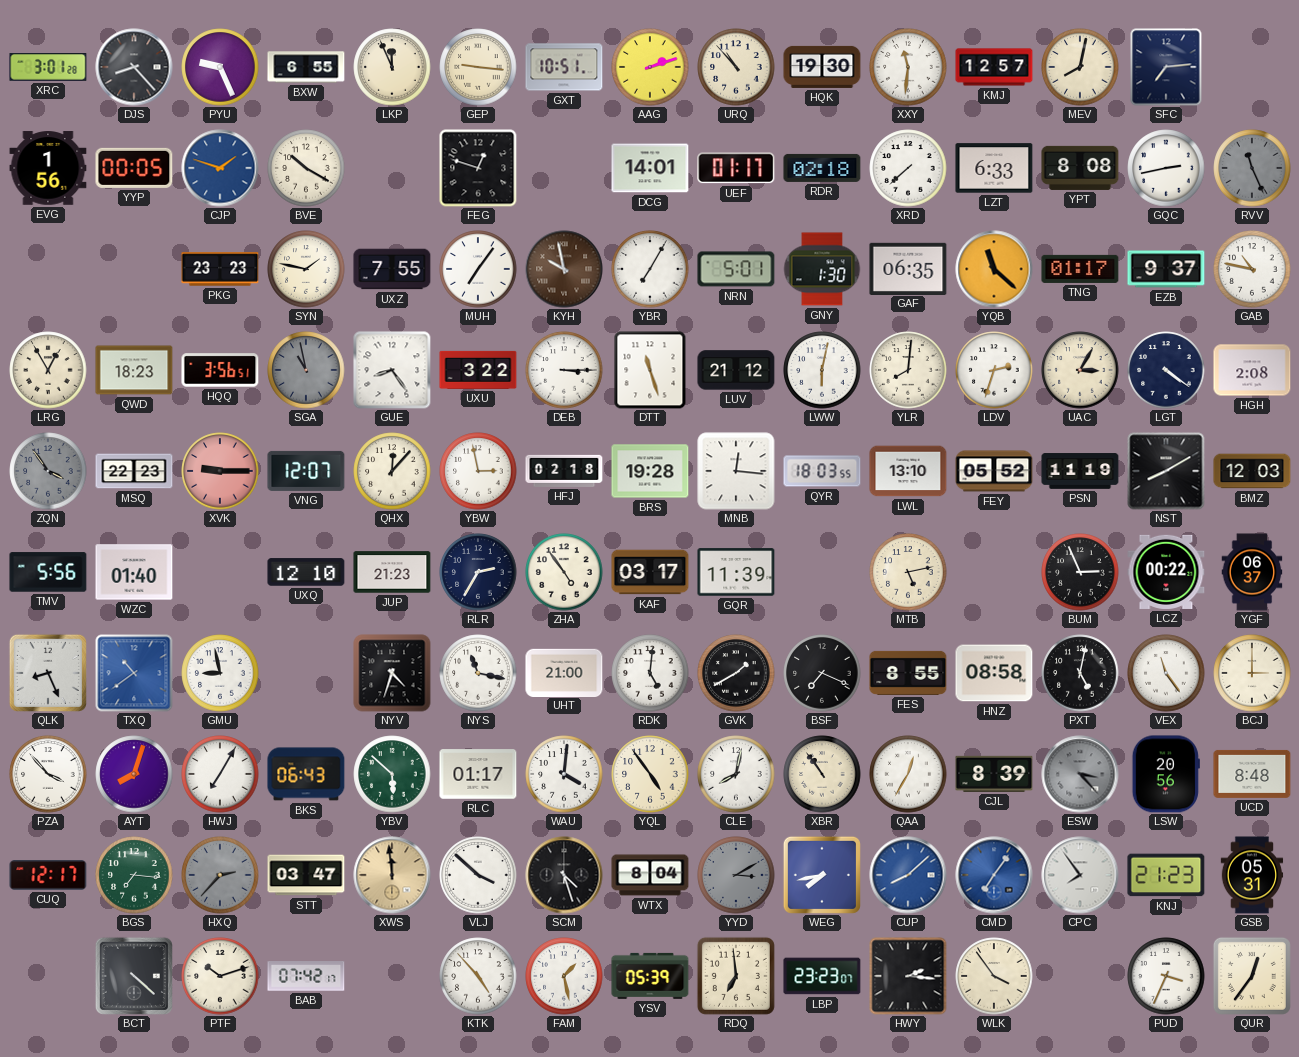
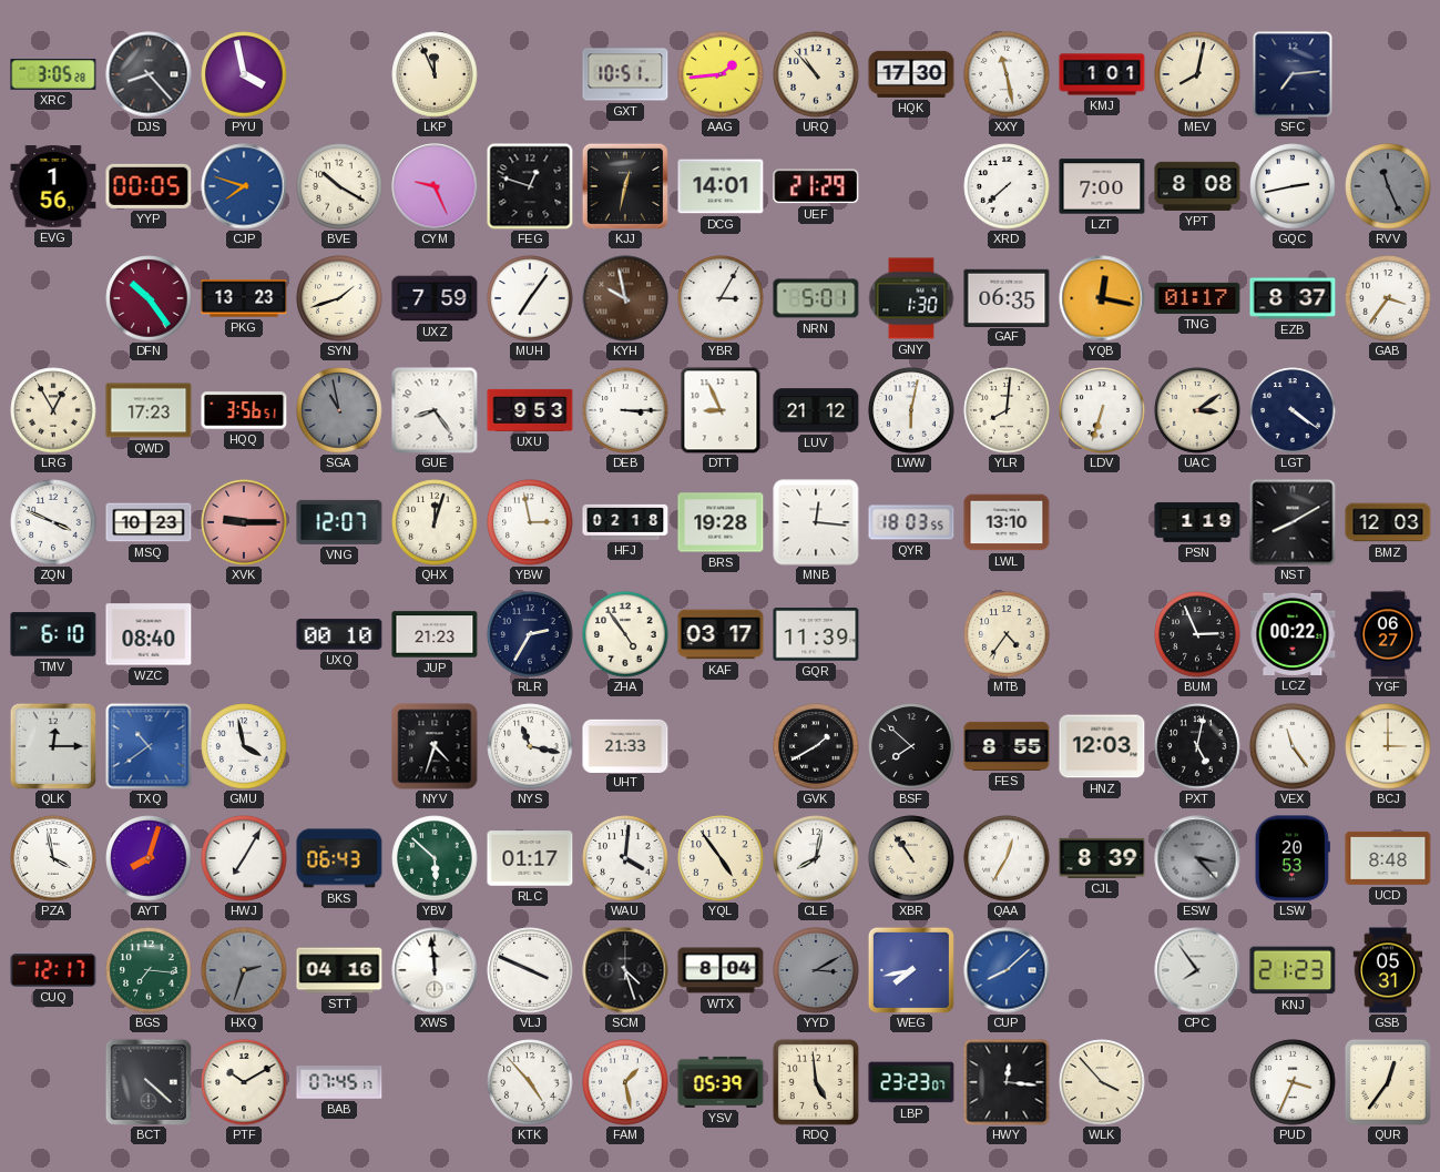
XRC: 3:01 -> 3:05
PYU: 9:26 -> 3:58
BXW: 6:55 -> none
GEP: 9:16 -> none
AAG: 2:12 -> 1:44
HQK: 19:30 -> 17:30
XXY: 11:31 -> 11:28
KMJ: 12:57 -> 1:01
CJP: 1:48 -> 7:48
CYM: none -> 9:26
KJJ: none -> 12:32
UEF: 01:17 -> 21:29
RDR: 02:18 -> none
LZT: 6:33 -> 7:00
DFN: none -> 10:24
PKG: 23:23 -> 13:23
SYN: 1:47 -> 1:42
UXZ: 7:55 -> 7:59
YBR: 7:05 -> 3:05
YQB: 11:22 -> 12:17
EZB: 9:37 -> 8:37
GAB: 10:47 -> 3:36
QWD: 18:23 -> 17:23
UXU: 3:22 -> 9:53
DTT: 11:27 -> 8:56
LDV: 2:33 -> 6:33
UAC: 3:05 -> 3:09
HGH: 2:08 -> none
ZQN: 3:54 -> 3:49
ZQN dial: grey -> white
MSQ: 22:23 -> 10:23
QHX: 12:07 -> 12:03
FEY: 05:52 -> none
PSN: 11:19 -> 1:19
TMV: 5:56 -> 6:10
WZC: 01:40 -> 08:40
UXQ: 12:10 -> 00:10
MTB: 5:13 -> 4:36
YGF: 06:37 -> 06:27
QLK: 8:26 -> 12:15
GMU: 8:58 -> 3:58
UHT: 21:00 -> 21:33
RDK: 5:01 -> none
BSF: 7:19 -> 7:52
HNZ: 08:58 -> 12:03
PZA: 3:53 -> 3:58
LSW: 20:56 -> 20:53
HXQ: 2:37 -> 2:33
STT: 03:47 -> 04:16
XWS dial: champagne -> white
VLJ: 3:52 -> 3:49
CMD: 7:06 -> none
PTF: 10:12 -> 10:10
BAB: 07:42 -> 07:45
RDQ: 6:59 -> 4:59
HWY: 2:16 -> 12:16
WLK: 3:54 -> 3:53
